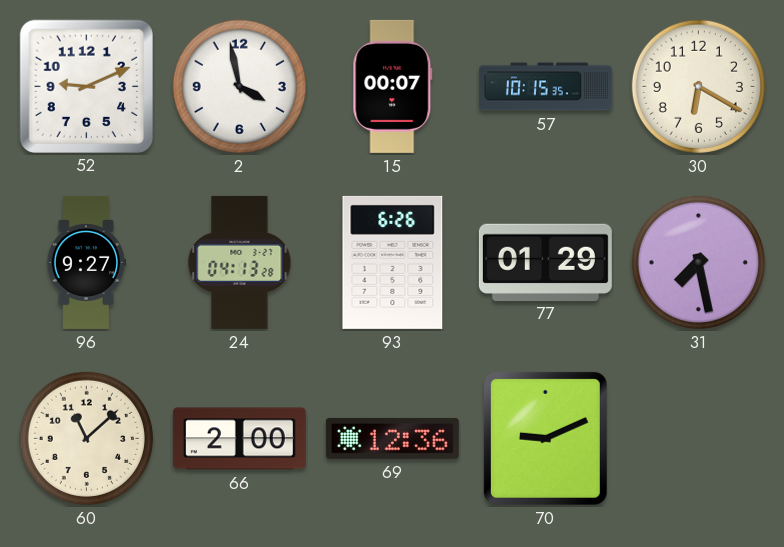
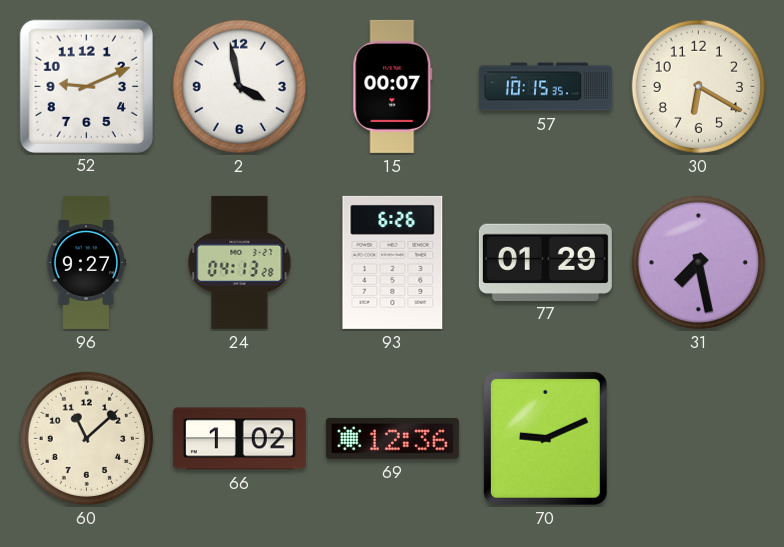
66: 2:00 -> 1:02
